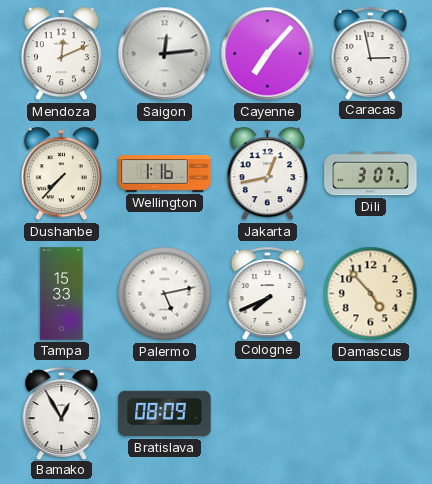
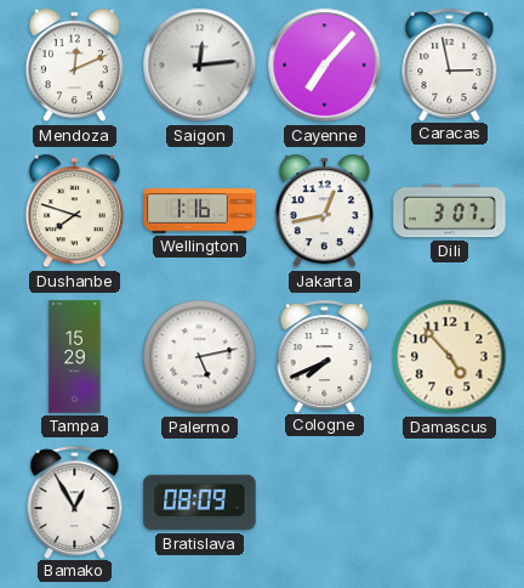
Dushanbe: 7:37 -> 7:48
Tampa: 15:33 -> 15:29
